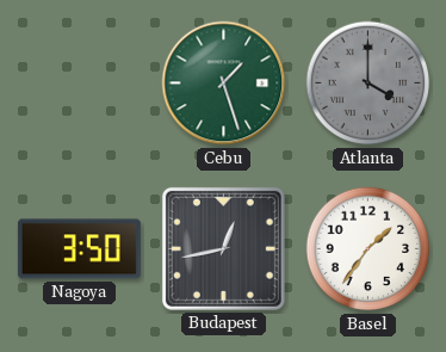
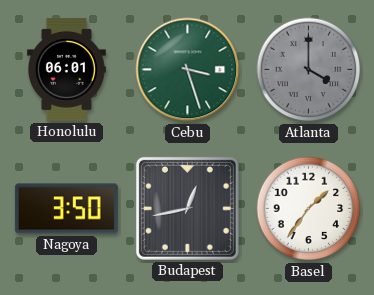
Honolulu: none -> 06:01
Cebu: 1:27 -> 3:27
